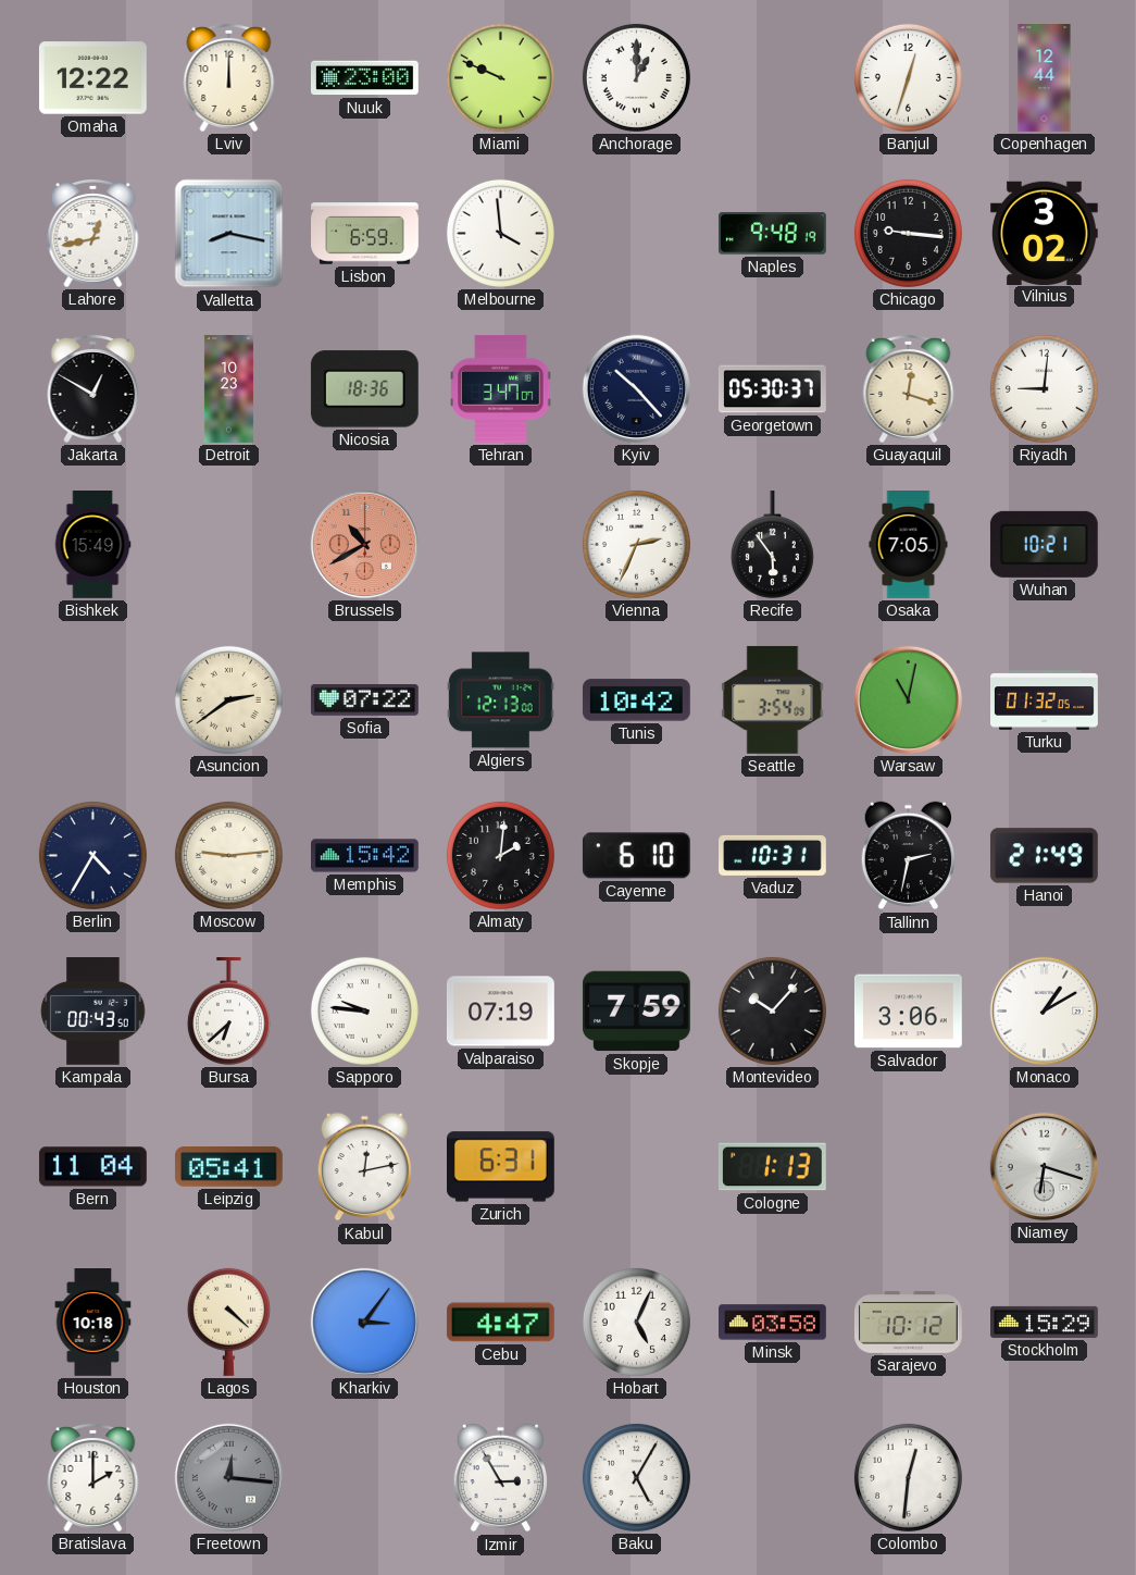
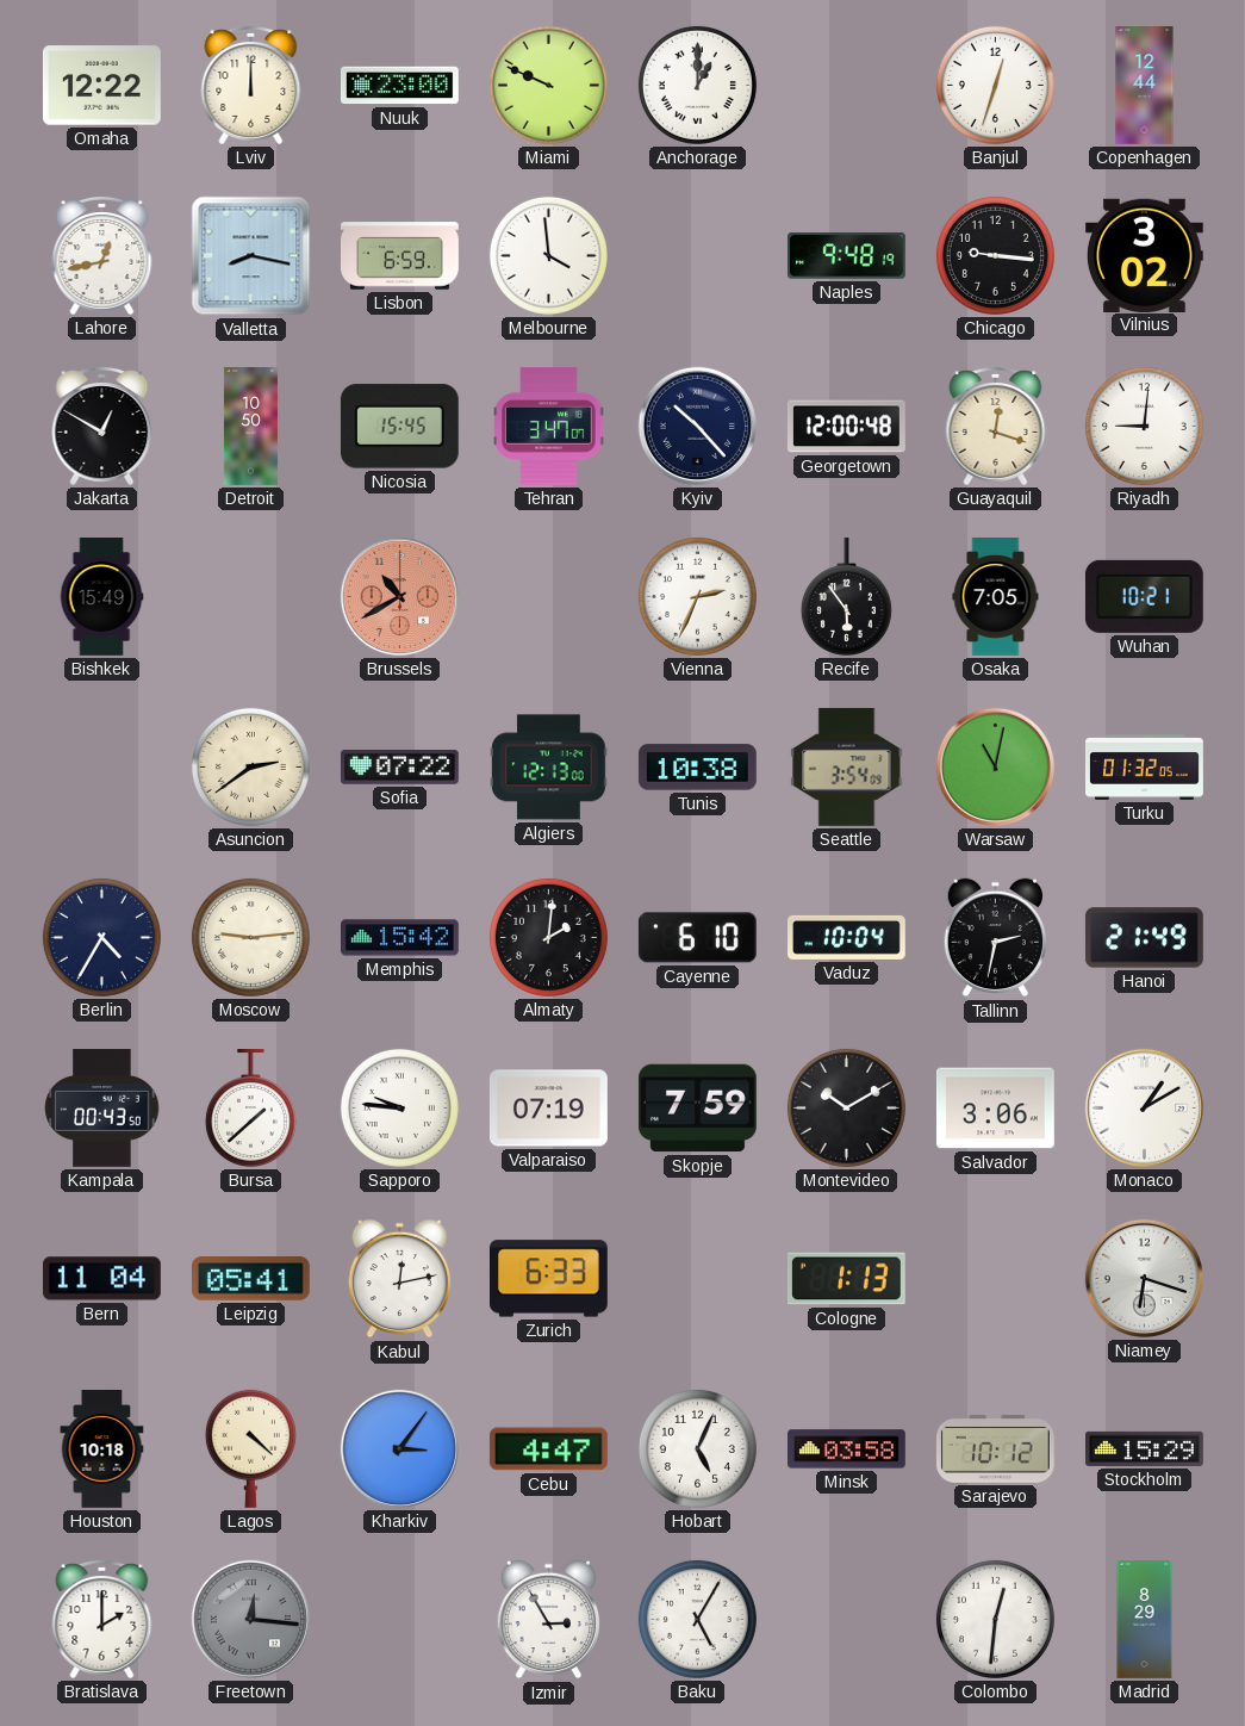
Detroit: 10:23 -> 10:50
Nicosia: 18:36 -> 15:45
Georgetown: 05:30 -> 12:00
Tunis: 10:42 -> 10:38
Vaduz: 10:31 -> 10:04
Bursa: 6:38 -> 1:38
Montevideo: 10:07 -> 10:10
Zurich: 6:31 -> 6:33
Madrid: none -> 8:29
